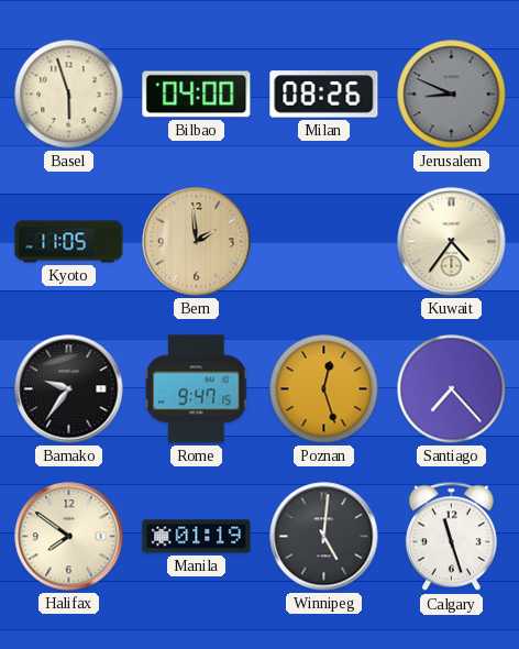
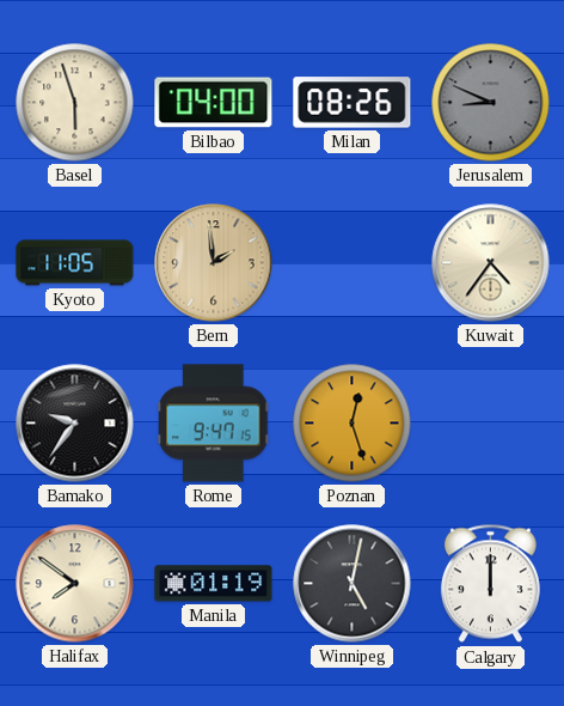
Santiago: 7:23 -> none
Winnipeg: 5:01 -> 5:02
Calgary: 11:27 -> 12:00
